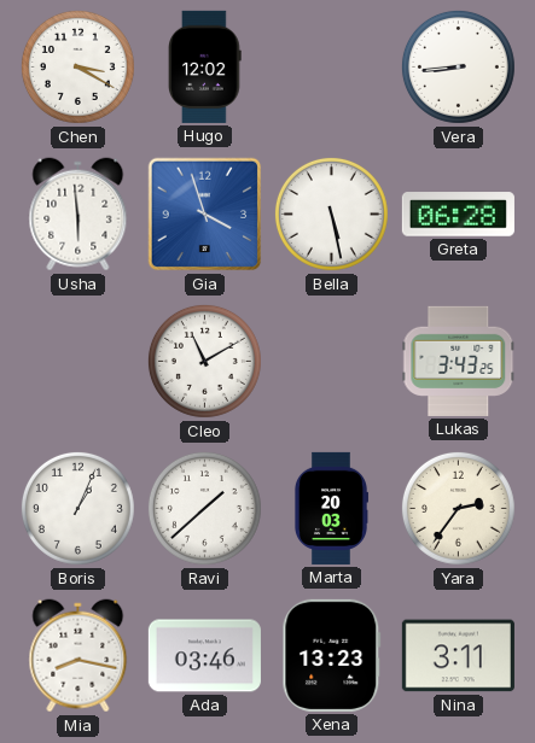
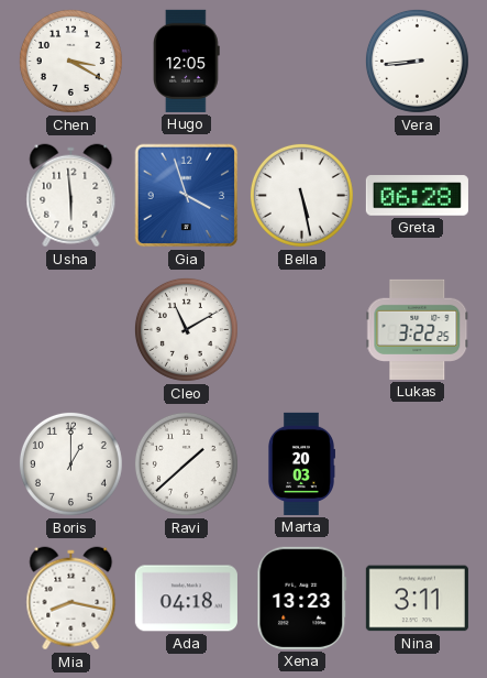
Hugo: 12:02 -> 12:05
Lukas: 3:43 -> 3:22
Boris: 1:04 -> 1:00
Yara: 2:36 -> none
Ada: 03:46 -> 04:18
